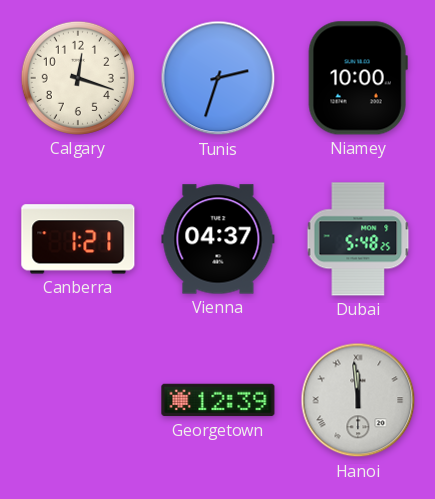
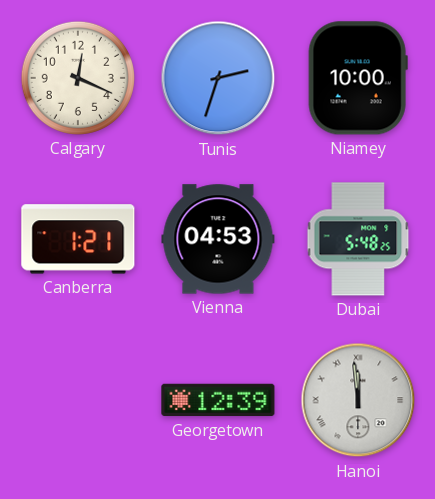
Calgary: 12:18 -> 12:19
Vienna: 04:37 -> 04:53
